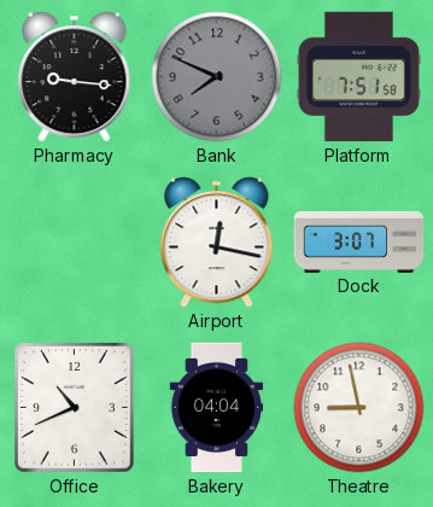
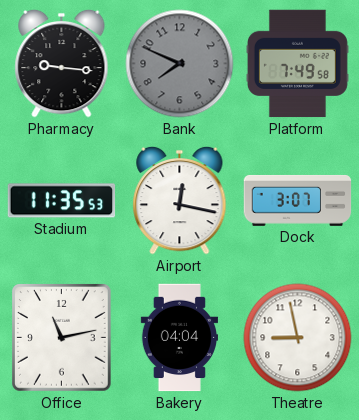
Platform: 7:51 -> 7:49
Stadium: none -> 11:35
Office: 10:41 -> 11:13
